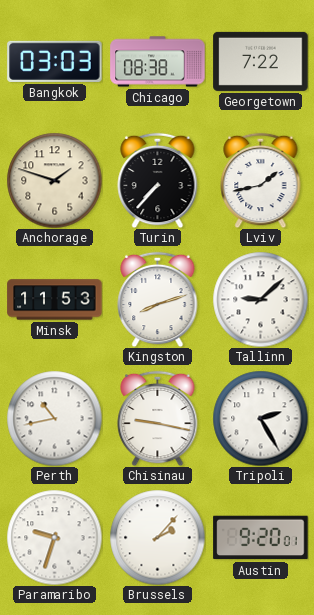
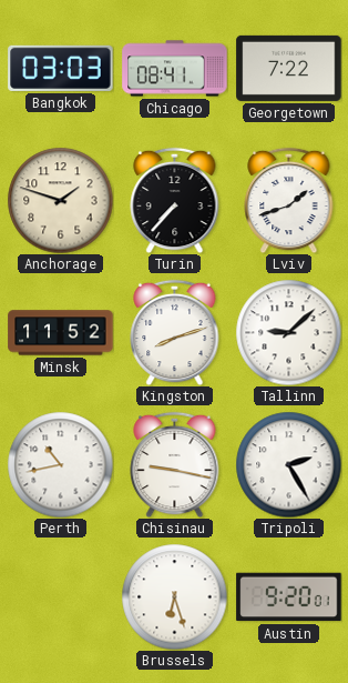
Chicago: 08:38 -> 08:41
Lviv: 1:43 -> 1:42
Minsk: 11:53 -> 11:52
Paramaribo: 9:33 -> none
Brussels: 2:07 -> 6:27
